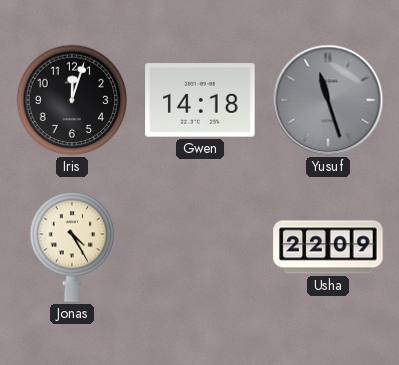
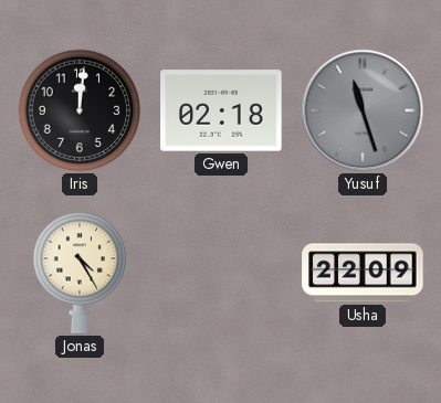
Iris: 12:03 -> 12:01
Gwen: 14:18 -> 02:18
